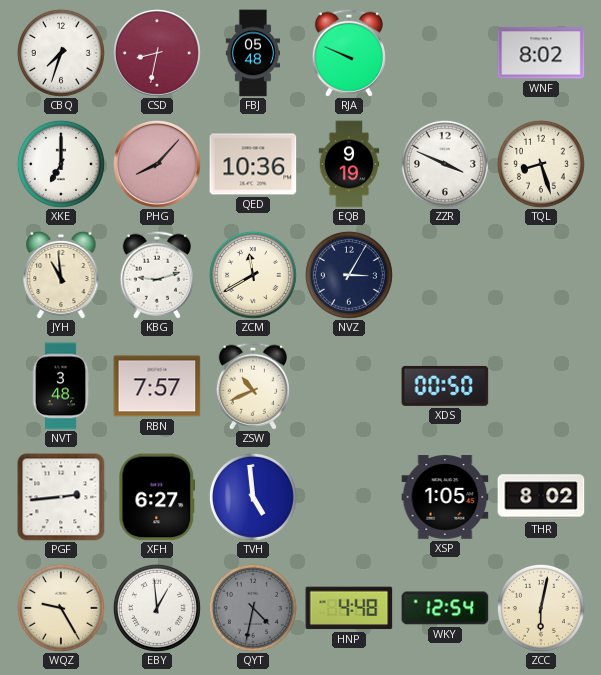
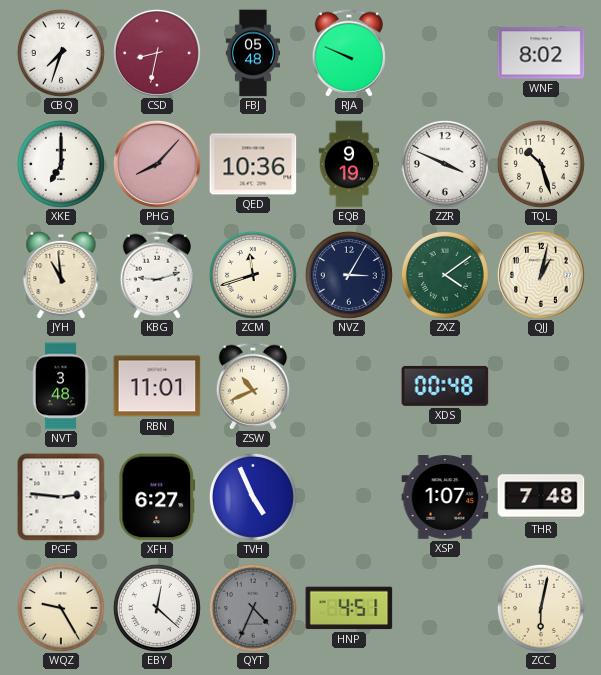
TQL: 8:27 -> 10:27
ZCM: 11:40 -> 11:42
ZXZ: none -> 4:09
QJJ: none -> 1:02
RBN: 7:57 -> 11:01
XDS: 00:50 -> 00:48
PGF: 2:44 -> 2:46
TVH: 4:59 -> 4:56
XSP: 1:05 -> 1:07
THR: 8:02 -> 7:48
EBY: 12:59 -> 12:22
QYT: 4:32 -> 4:34
HNP: 4:48 -> 4:51
WKY: 12:54 -> none
